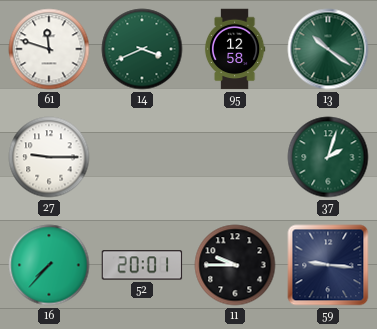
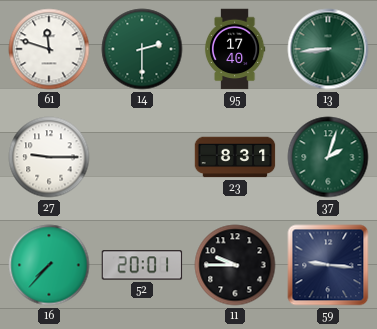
14: 3:41 -> 2:30
95: 12:58 -> 17:40
13: 10:21 -> 8:44
23: none -> 8:31
